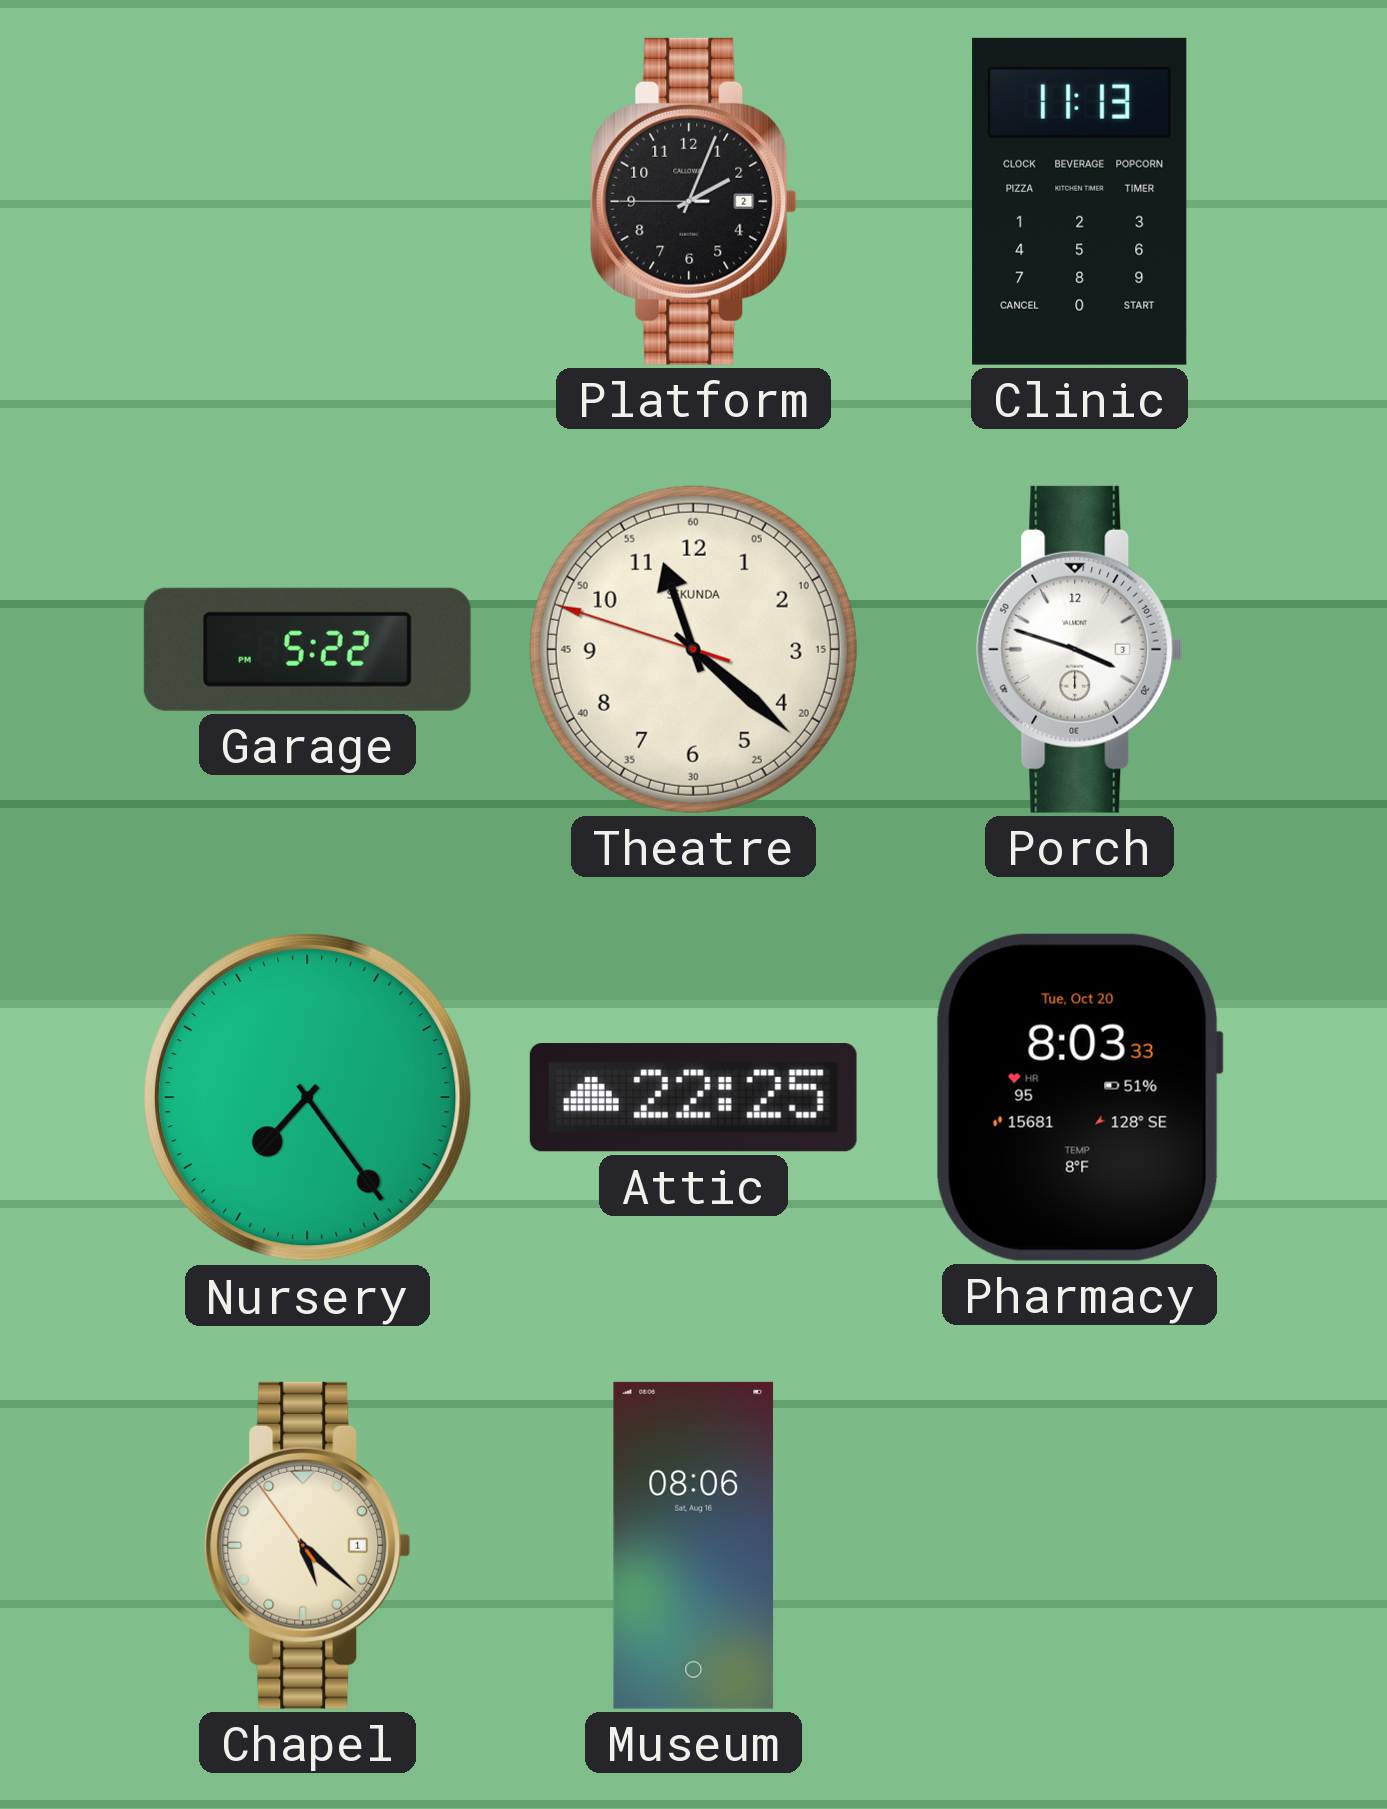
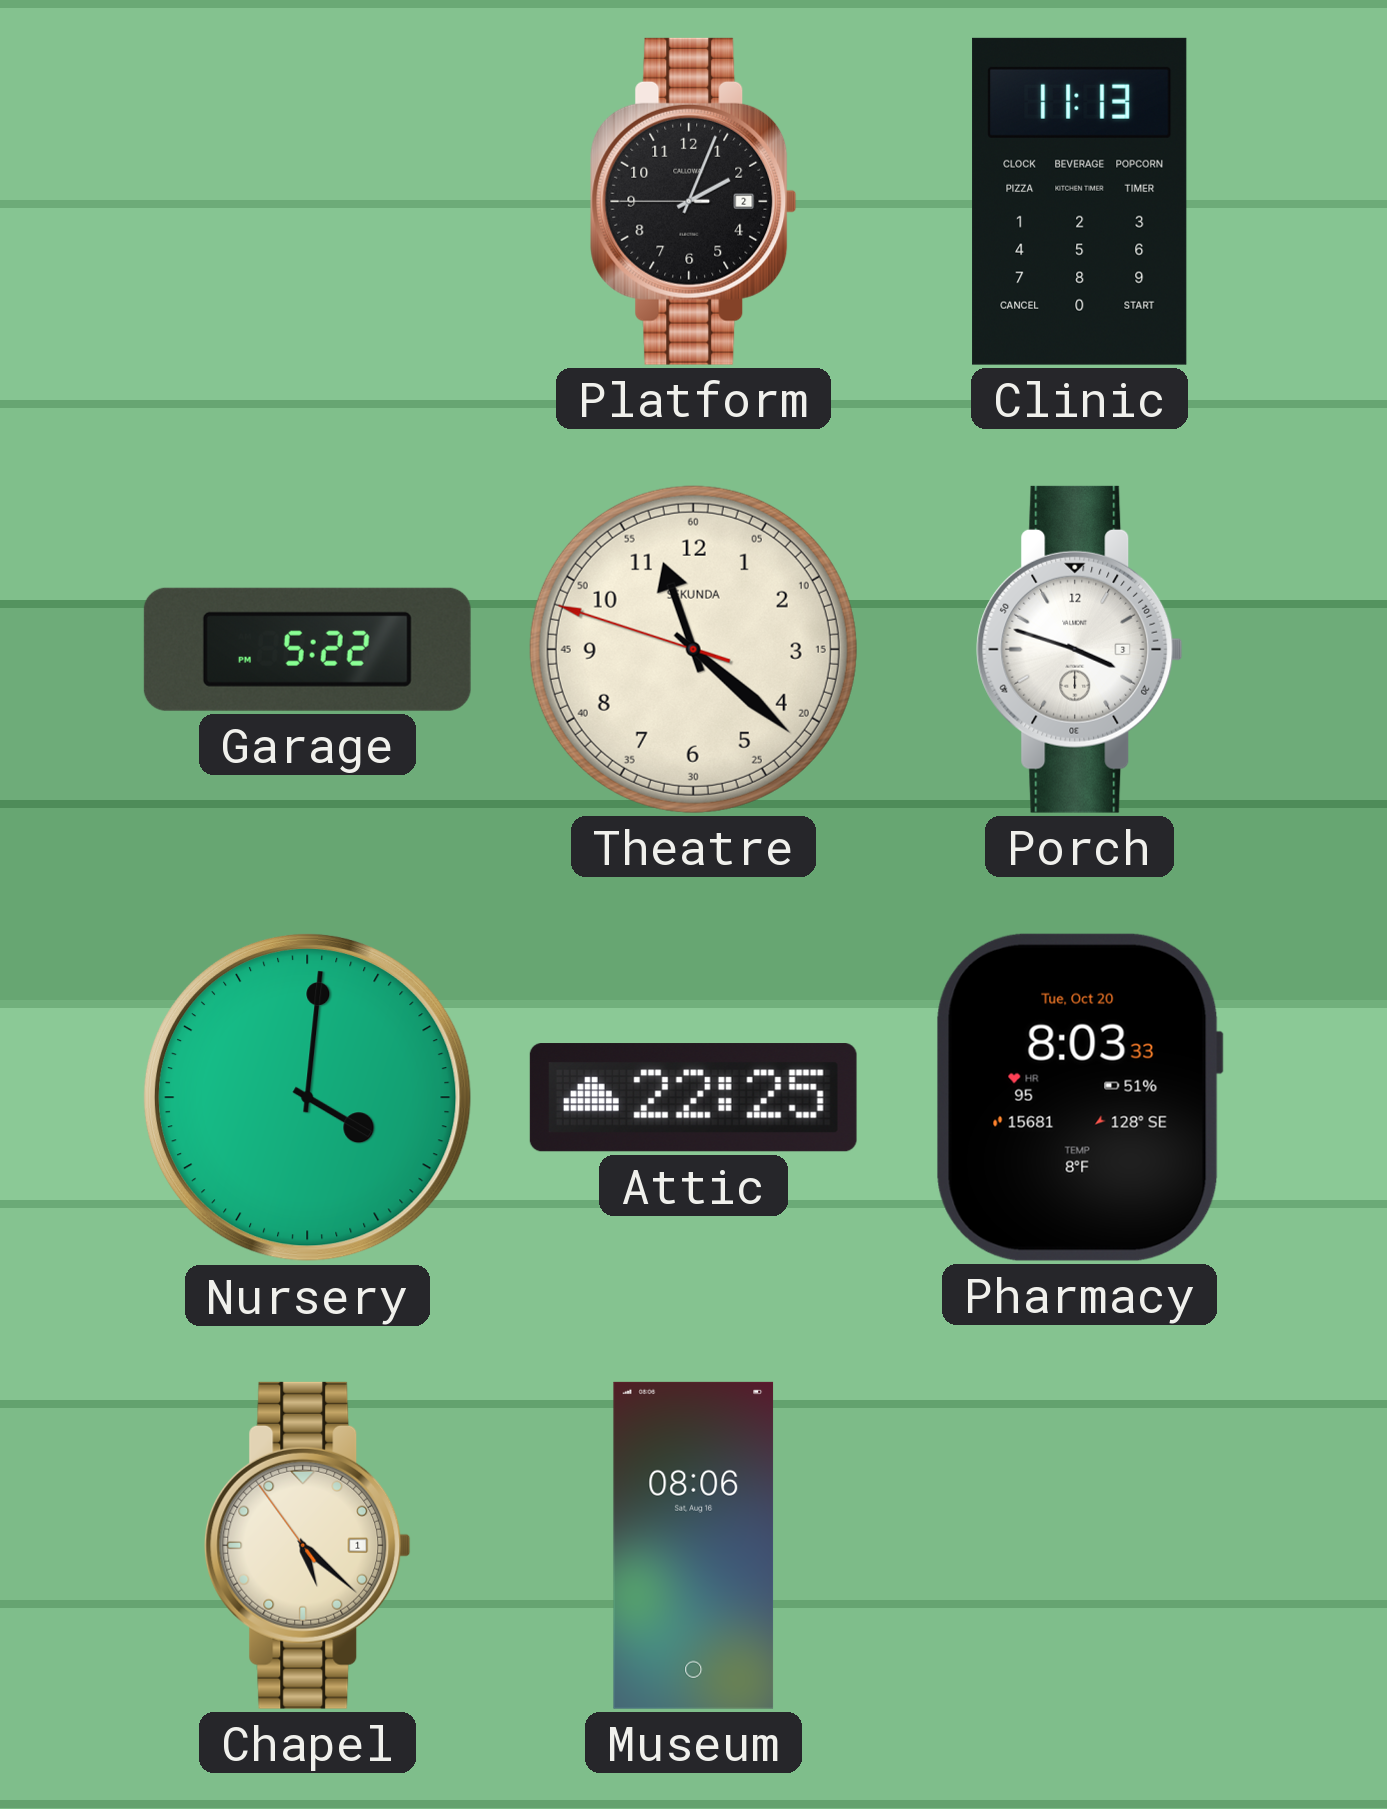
Nursery: 7:24 -> 4:01
